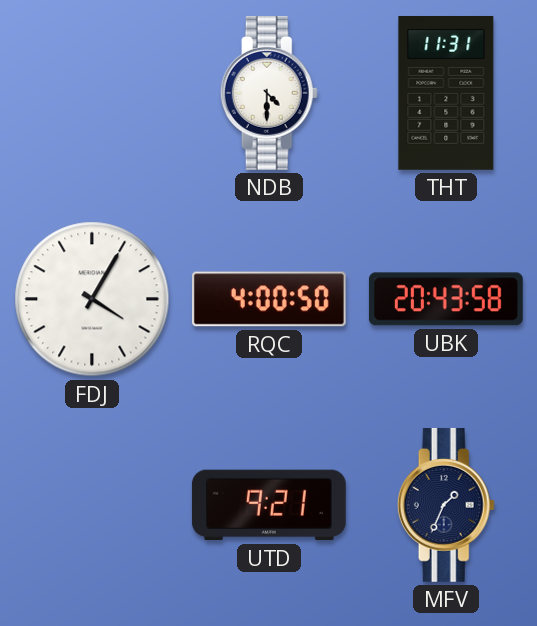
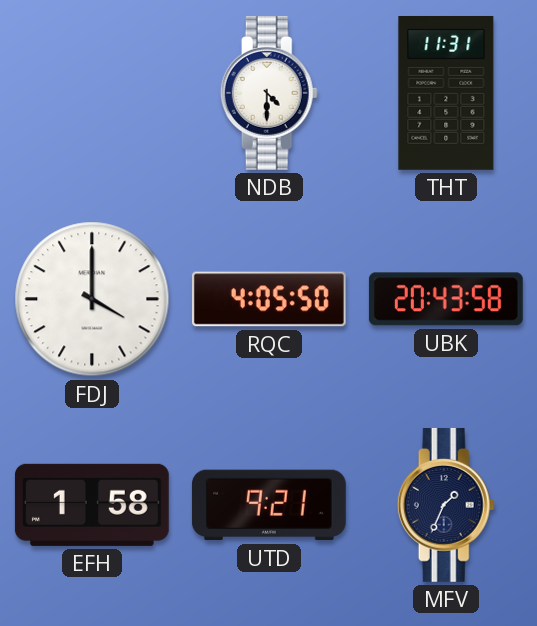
FDJ: 4:05 -> 4:00
RQC: 4:00 -> 4:05
EFH: none -> 1:58
